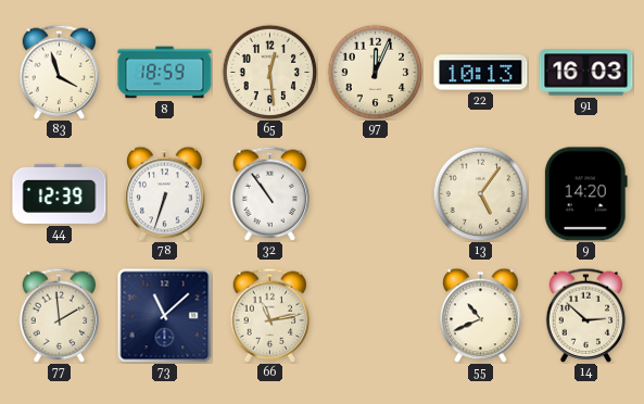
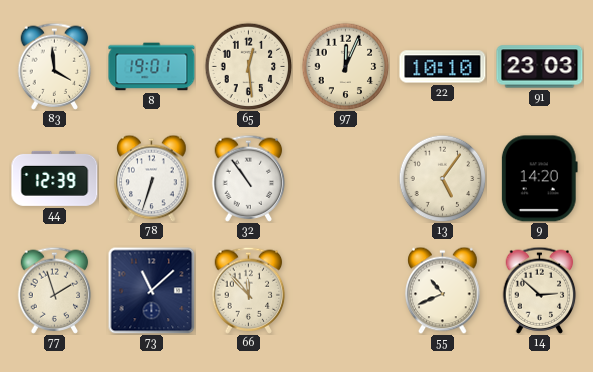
83: 3:57 -> 3:59
8: 18:59 -> 19:01
22: 10:13 -> 10:10
91: 16:03 -> 23:03
77: 1:59 -> 1:57
66: 11:13 -> 11:53
